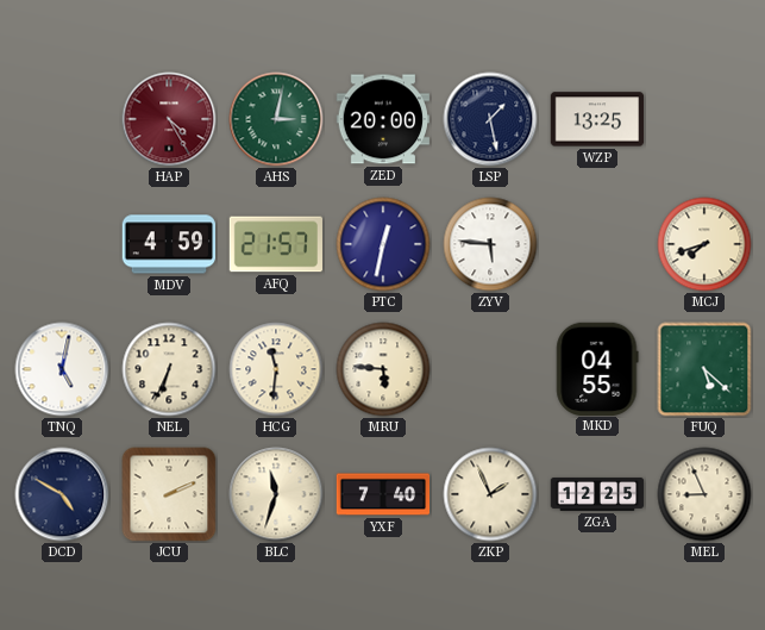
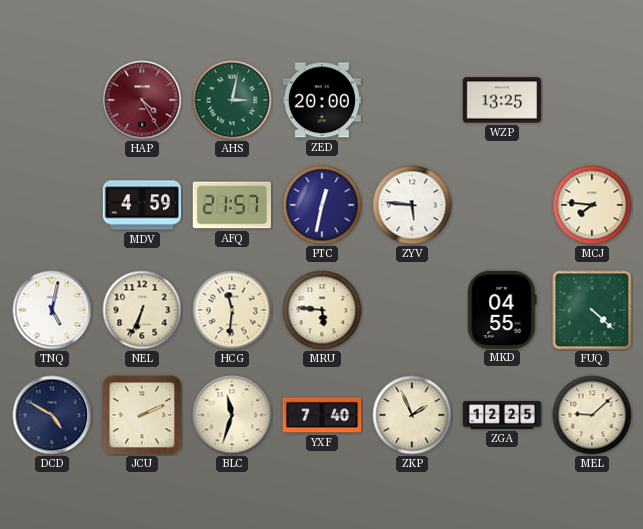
LSP: 1:28 -> none
MCJ: 7:42 -> 7:46
FUQ: 5:22 -> 4:22
MEL: 8:56 -> 9:08
